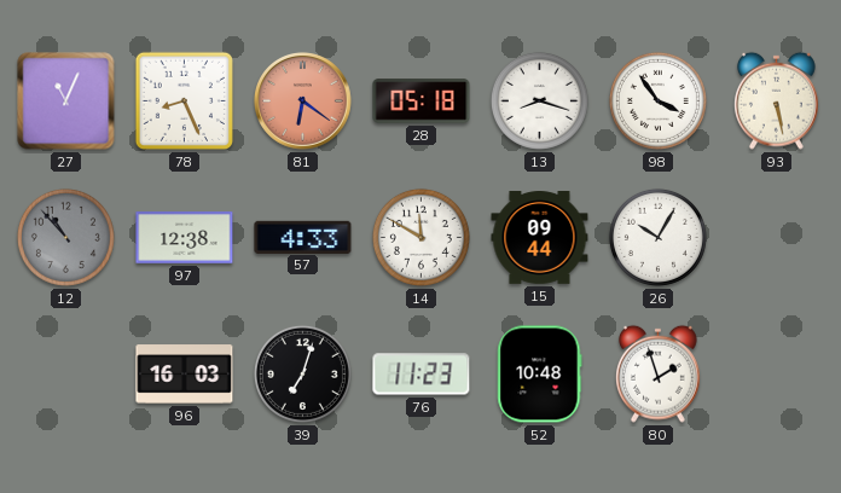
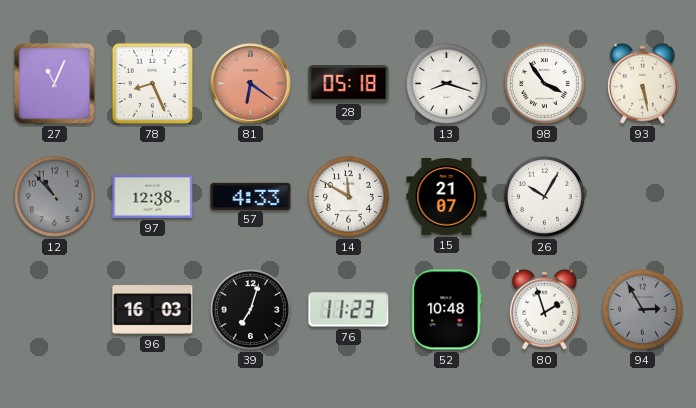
15: 09:44 -> 21:07
94: none -> 2:55
